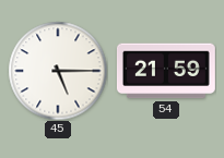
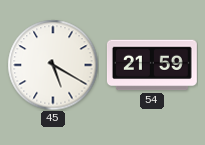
45: 5:15 -> 5:20
